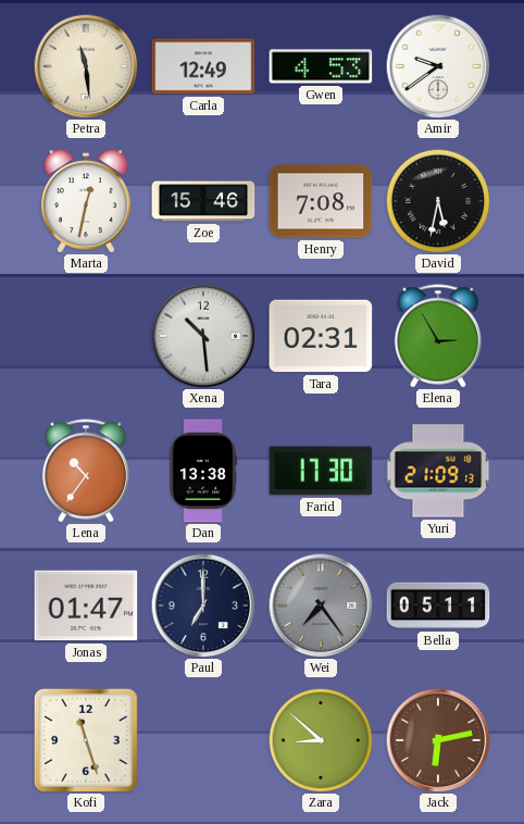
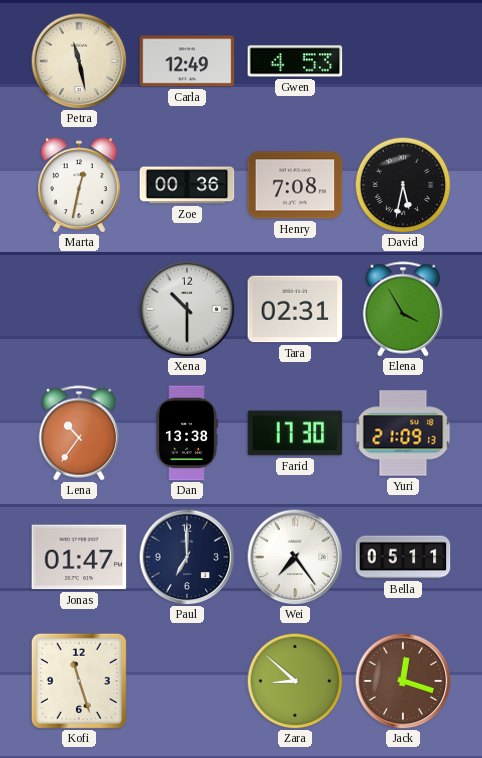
Petra: 11:29 -> 11:28
Amir: 9:39 -> none
Zoe: 15:46 -> 00:36
Xena: 10:29 -> 10:30
Elena: 2:55 -> 3:55
Wei dial: grey -> white
Jack: 6:13 -> 12:18
